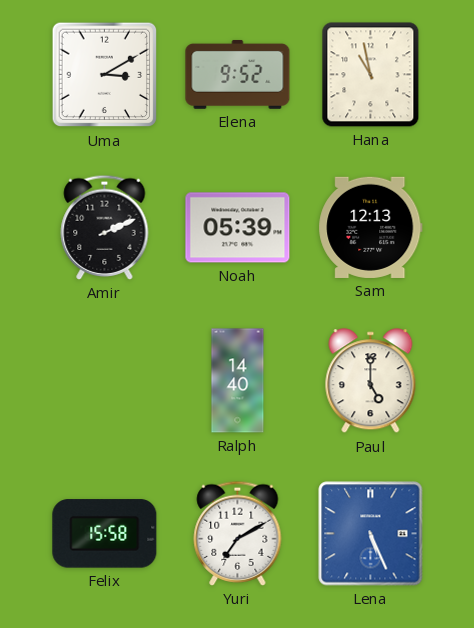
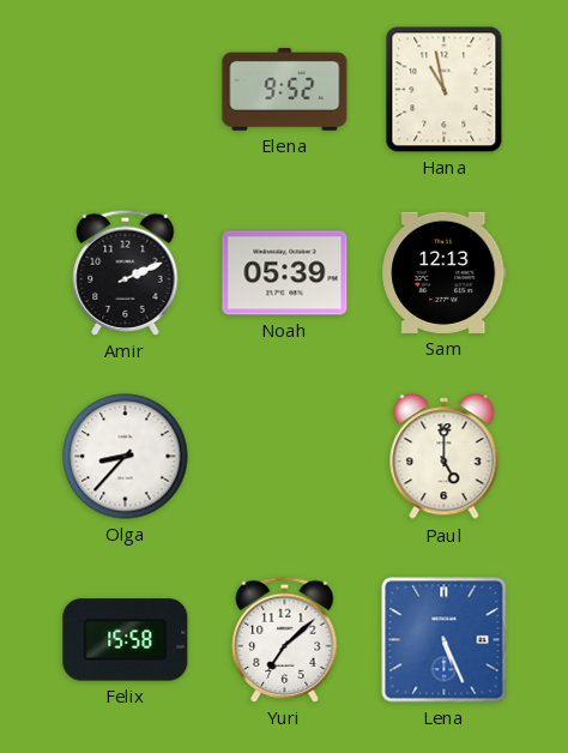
Uma: 3:10 -> none
Olga: none -> 8:37
Ralph: 14:40 -> none
Yuri: 7:10 -> 7:08
